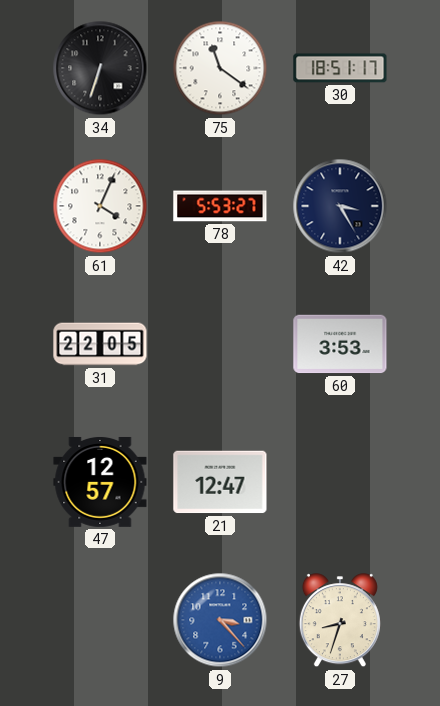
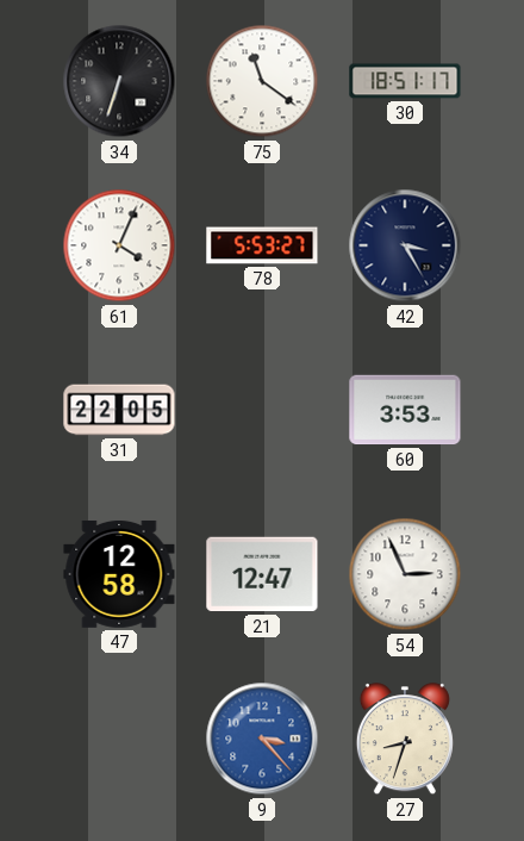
47: 12:57 -> 12:58
54: none -> 2:56
